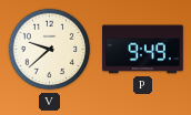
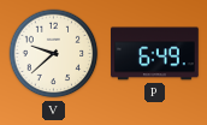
P: 9:49 -> 6:49
